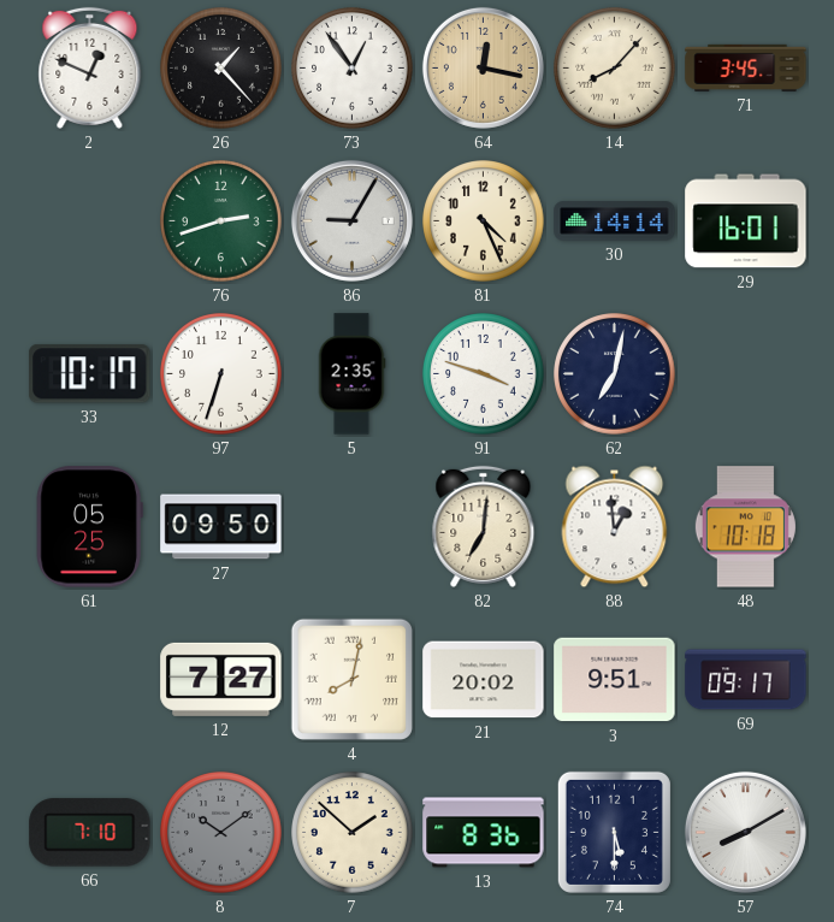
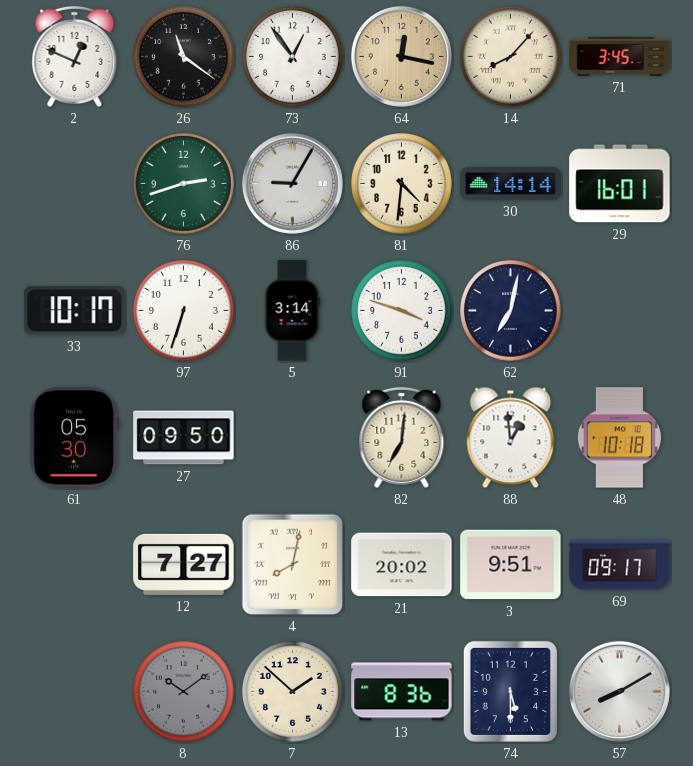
26: 1:23 -> 11:21
81: 4:26 -> 4:31
5: 2:35 -> 3:14
61: 05:25 -> 05:30
66: 7:10 -> none
